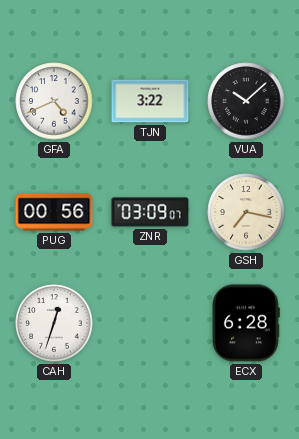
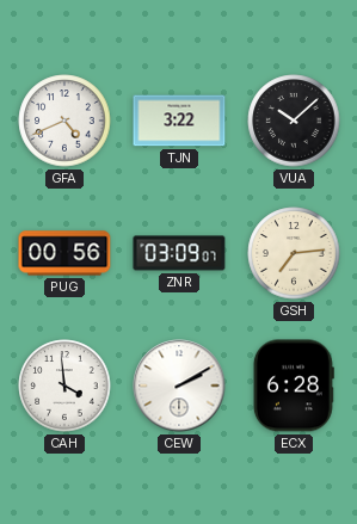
GSH: 7:17 -> 7:14
CAH: 12:33 -> 3:59
CEW: none -> 2:10
